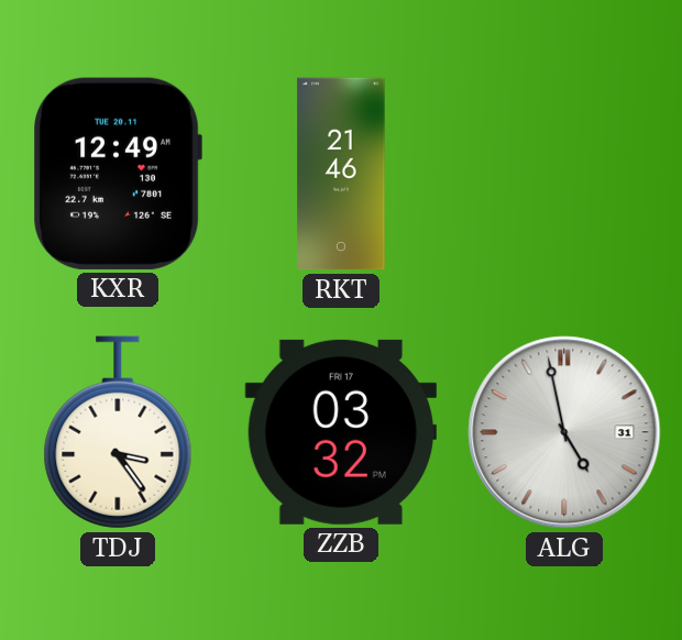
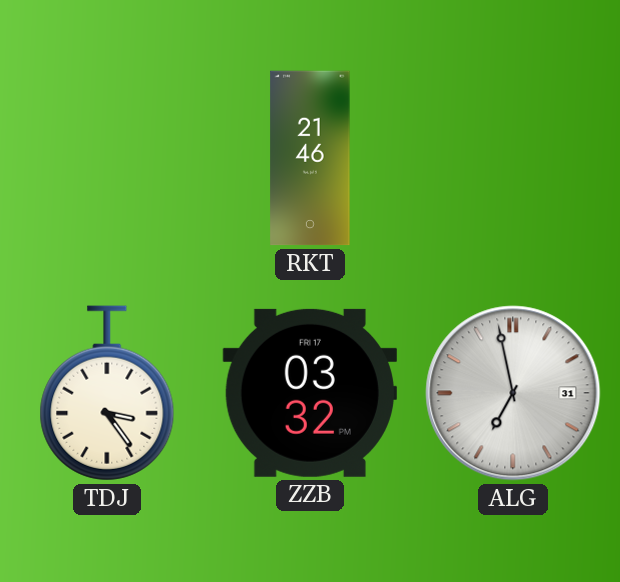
KXR: 12:49 -> none
ALG: 4:58 -> 6:58
